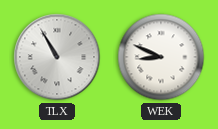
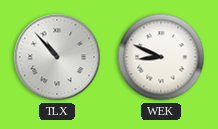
TLX: 10:55 -> 10:53
